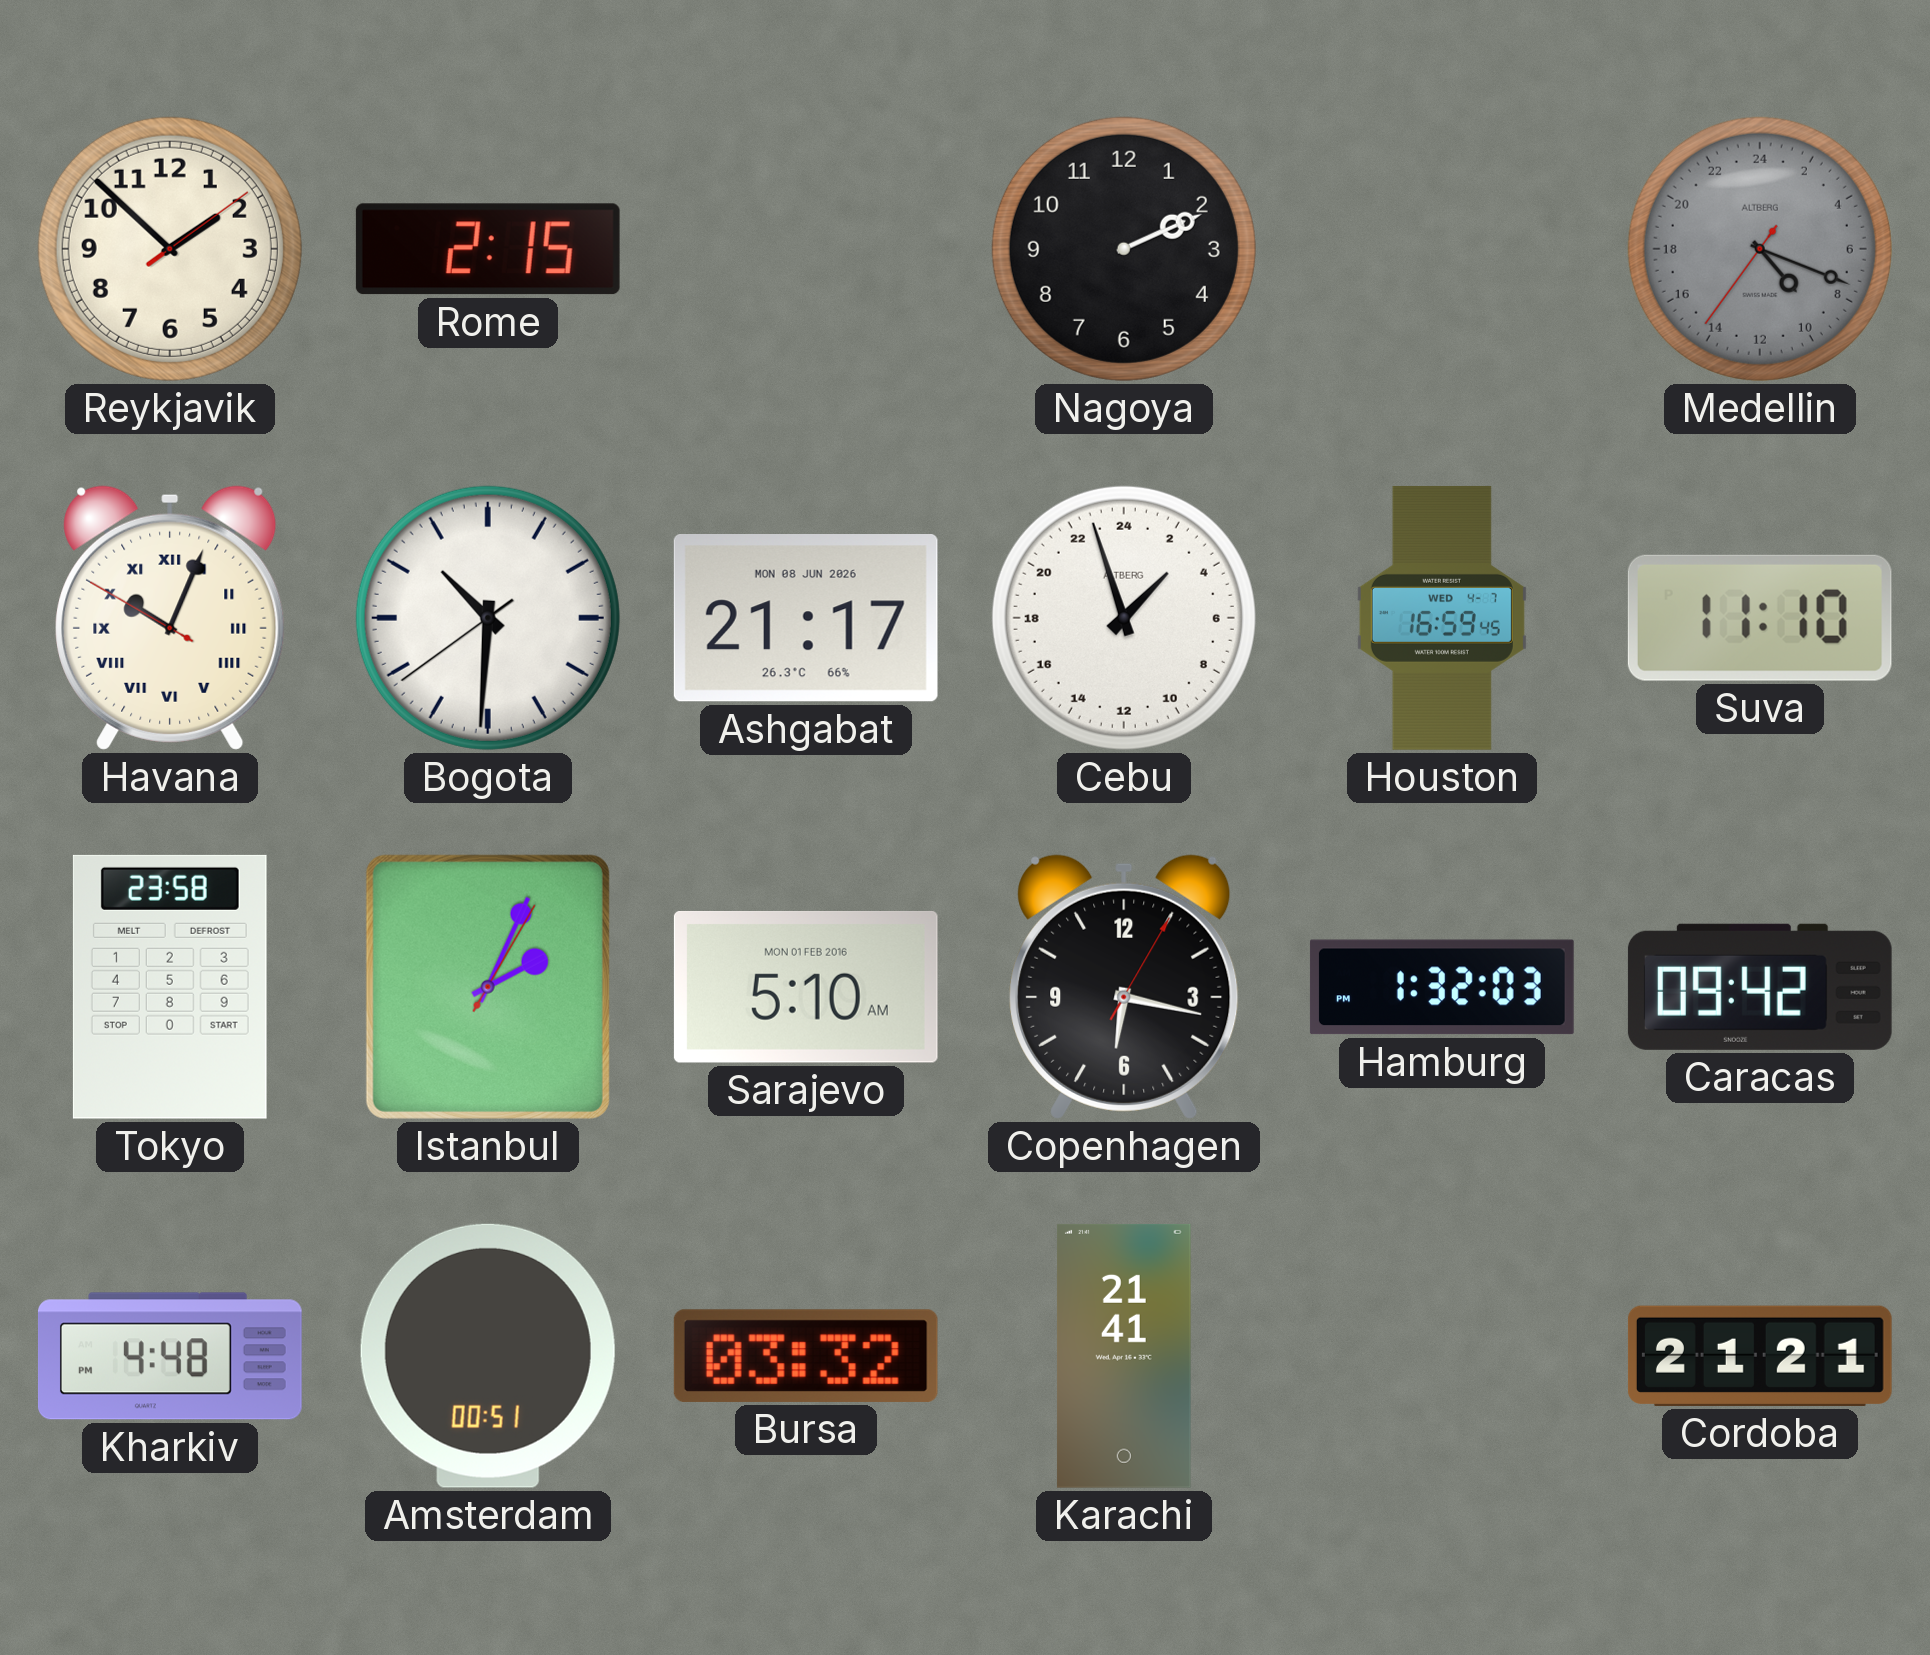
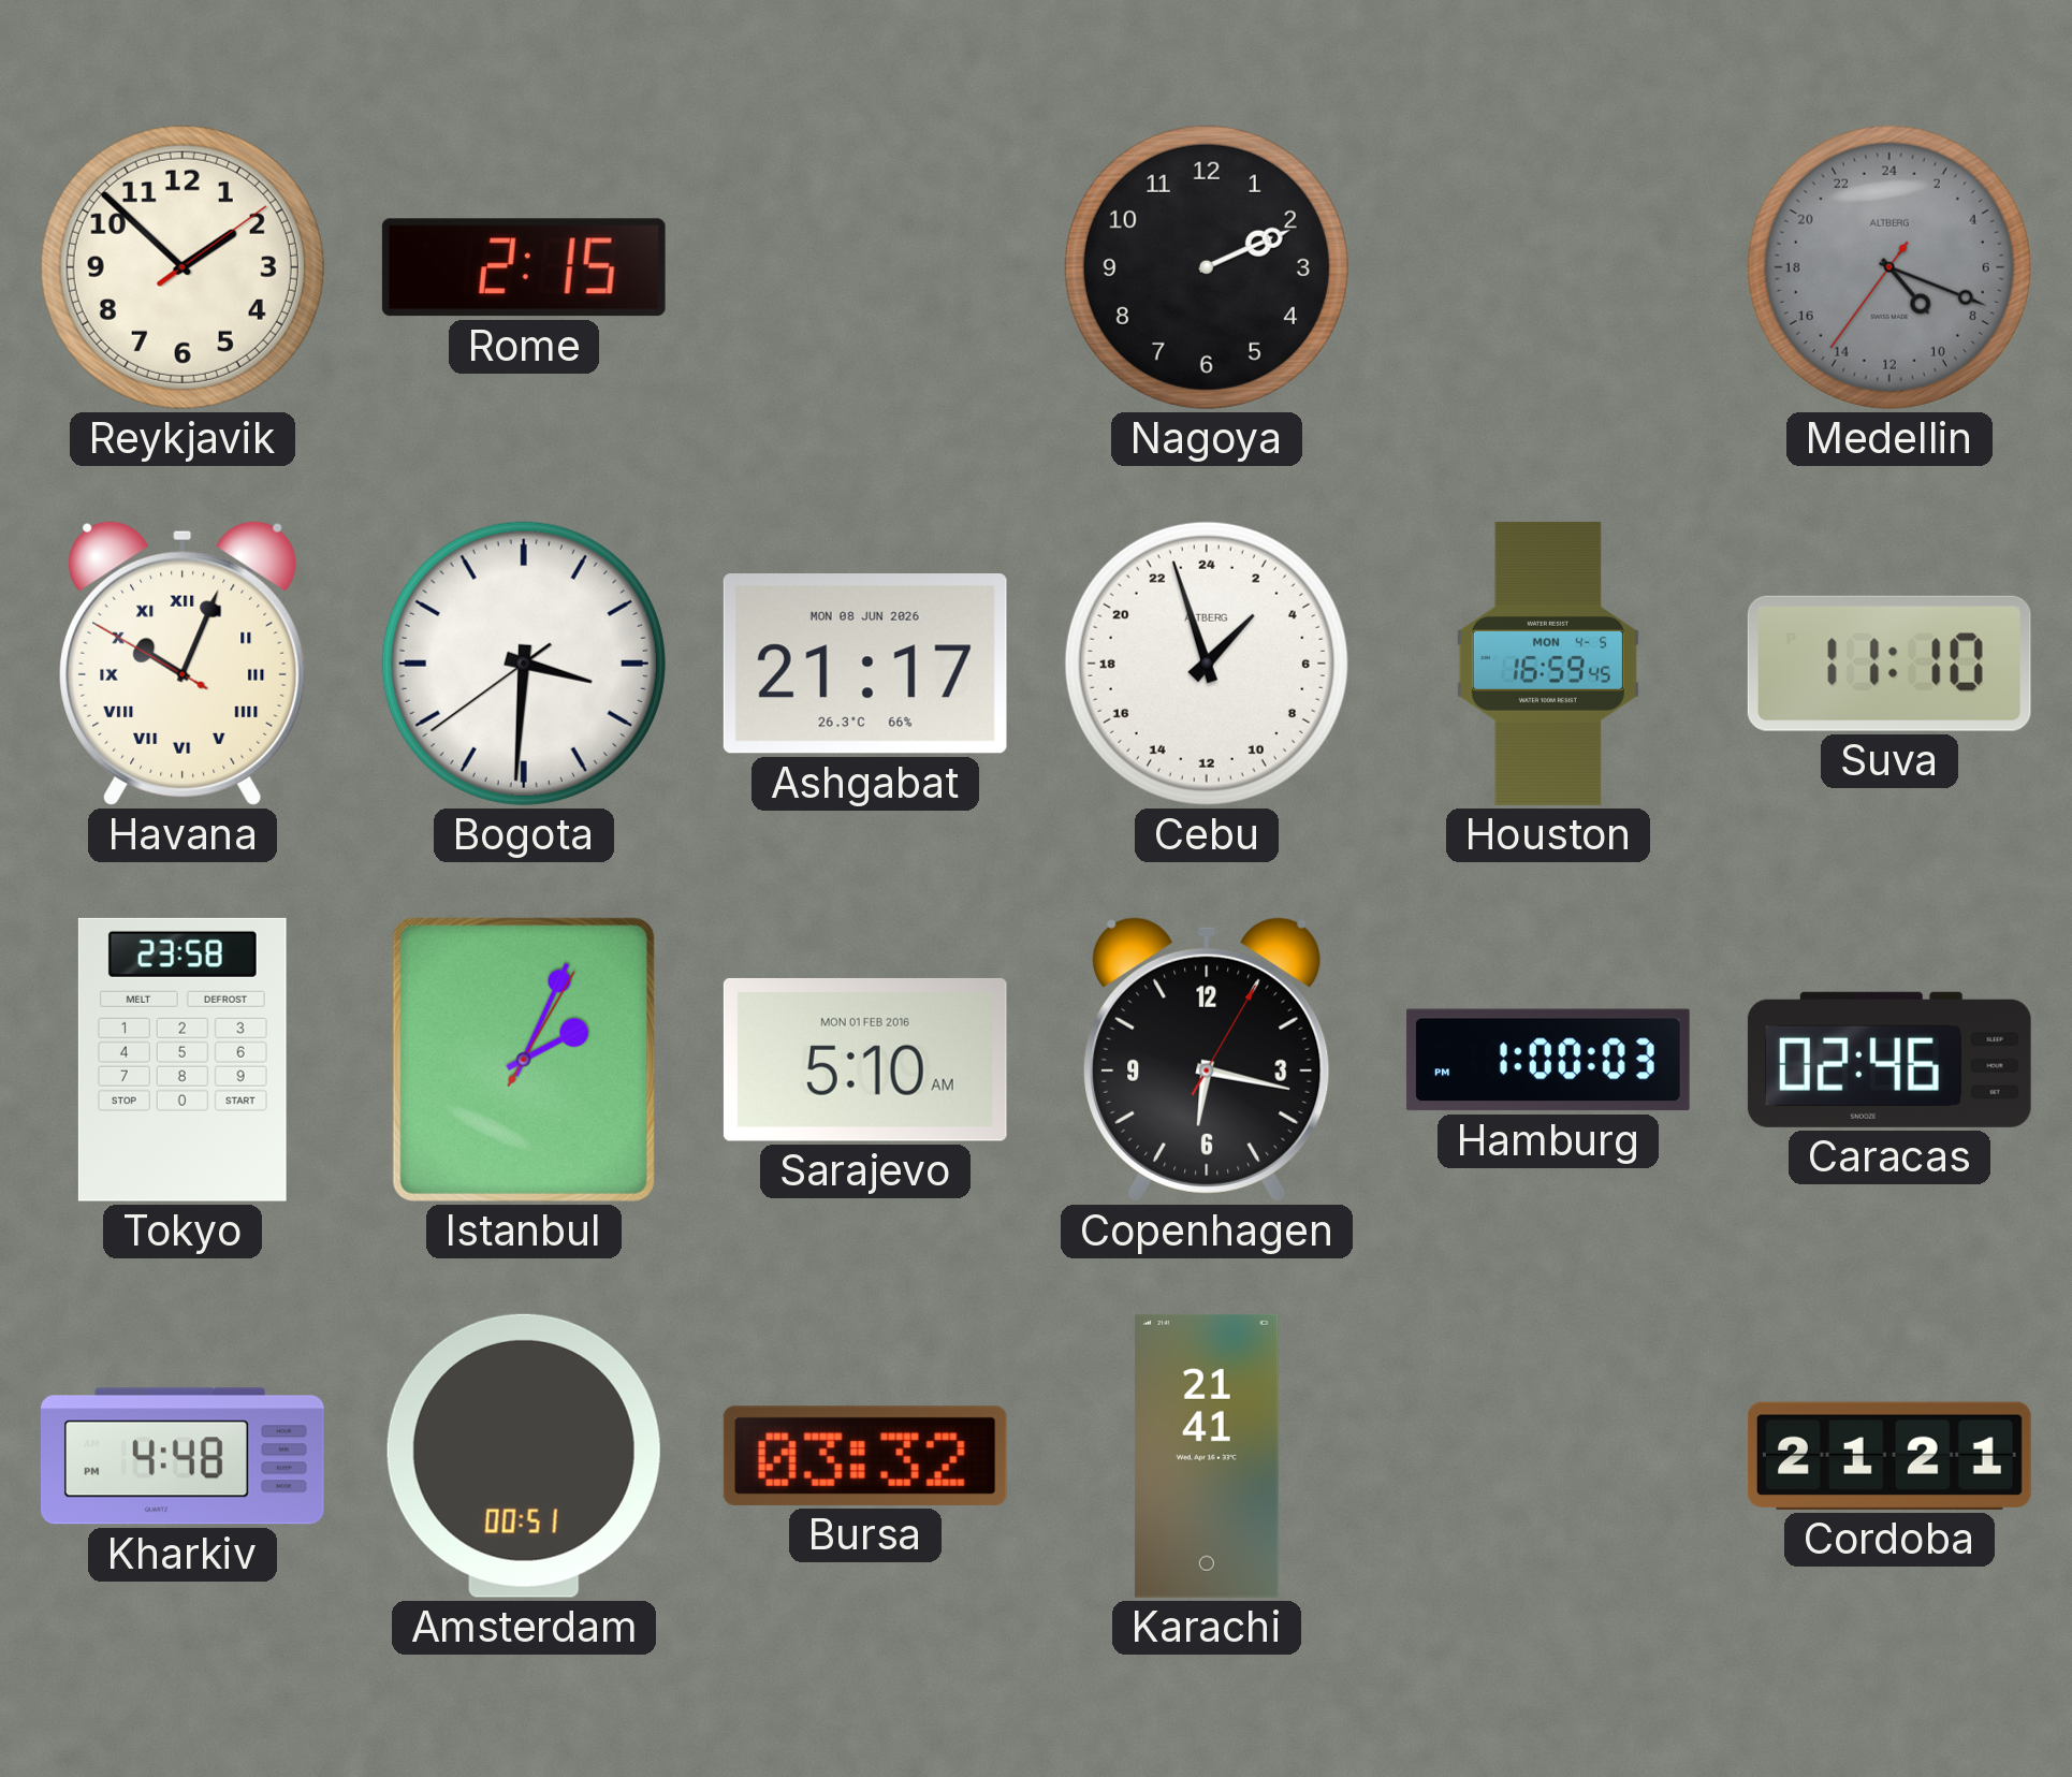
Bogota: 10:30 -> 3:30
Houston date: WED 4-7 -> MON 4-5
Hamburg: 1:32 -> 1:00
Caracas: 09:42 -> 02:46
